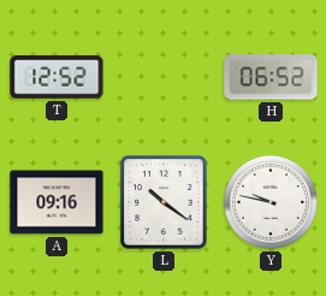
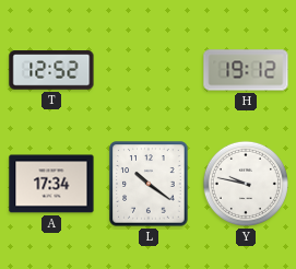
H: 06:52 -> 19:12
A: 09:16 -> 17:34
